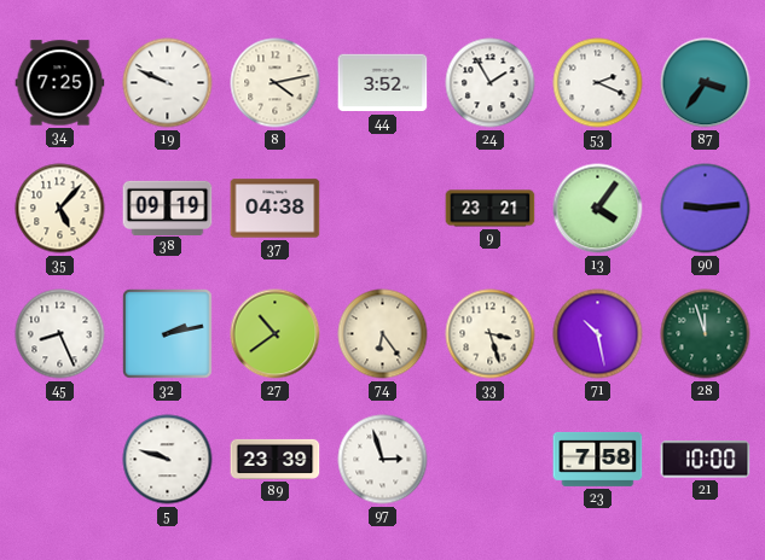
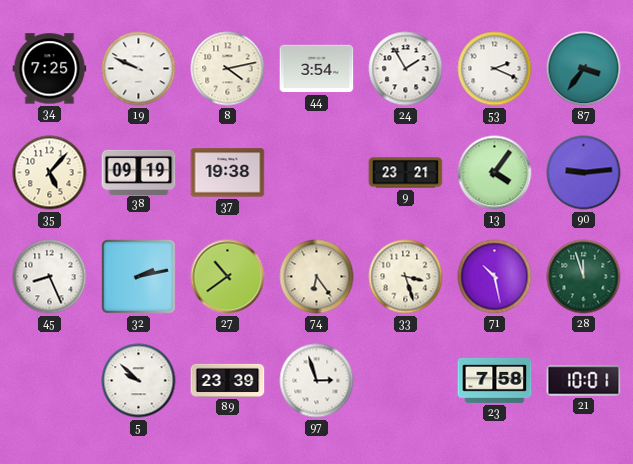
44: 3:52 -> 3:54
37: 04:38 -> 19:38
5: 9:48 -> 9:52
21: 10:00 -> 10:01
